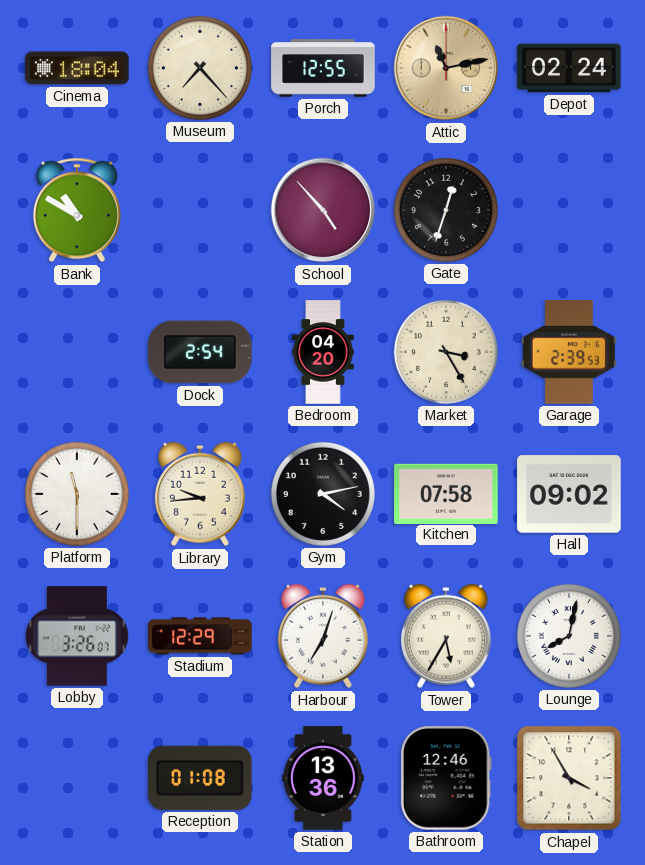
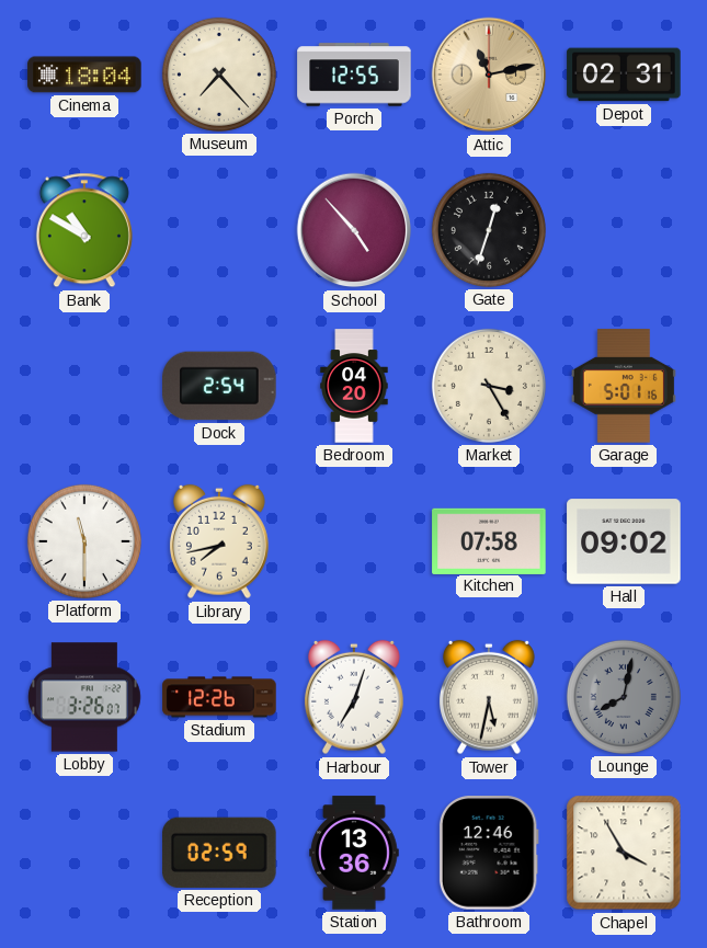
Depot: 02:24 -> 02:31
Garage: 2:39 -> 5:01
Library: 9:44 -> 7:43
Gym: 4:13 -> none
Stadium: 12:29 -> 12:26
Tower: 5:35 -> 5:32
Lounge dial: white -> grey
Reception: 01:08 -> 02:59
